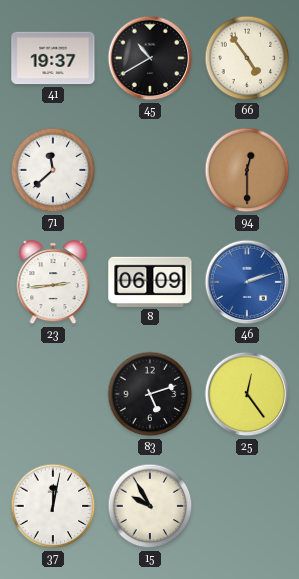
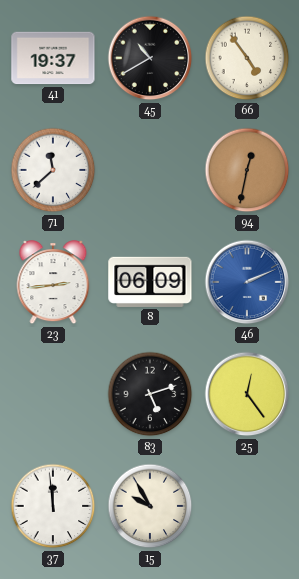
94: 12:30 -> 12:32
46: 2:12 -> 2:11
37: 12:02 -> 11:59
